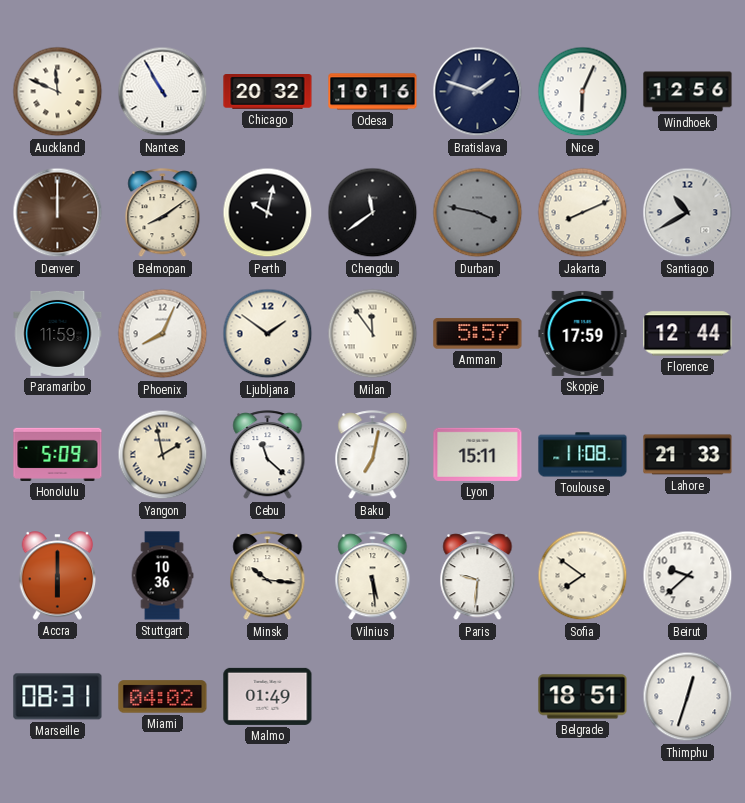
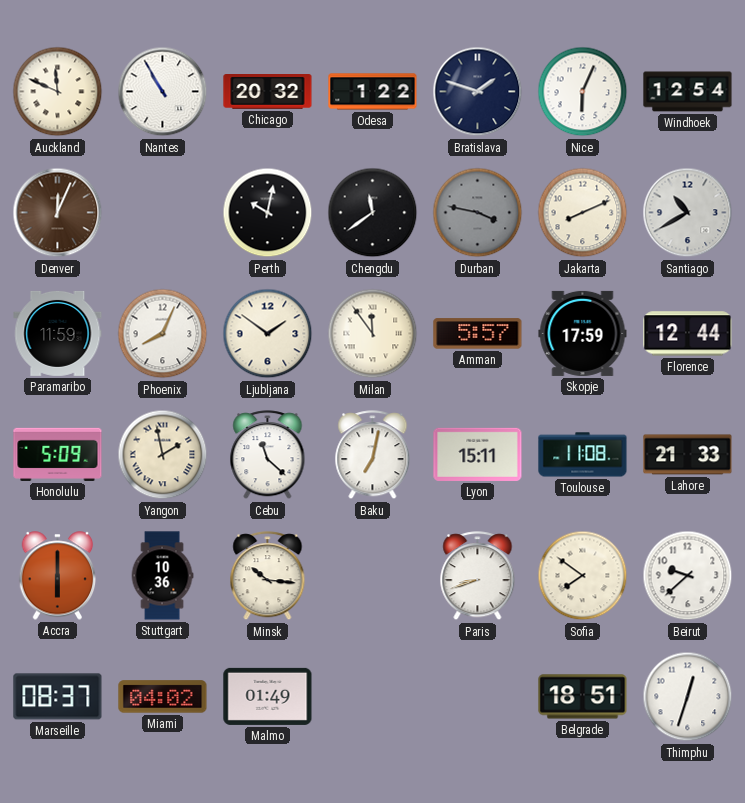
Odesa: 10:16 -> 1:22
Windhoek: 12:56 -> 12:54
Denver: 12:00 -> 12:04
Belmopan: 8:09 -> none
Vilnius: 5:29 -> none
Paris: 9:31 -> 8:42
Marseille: 08:31 -> 08:37
